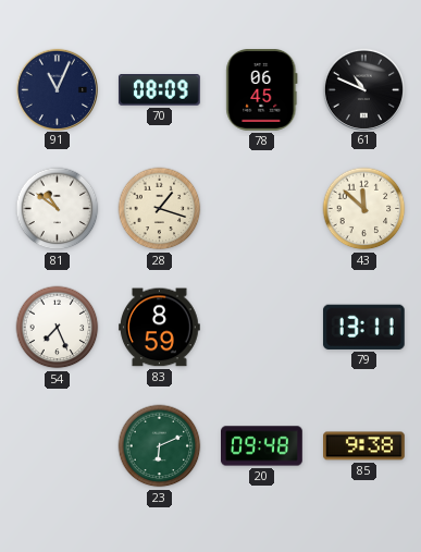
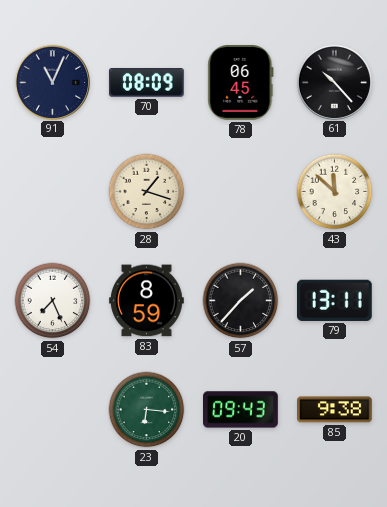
61: 10:49 -> 10:23
81: 10:51 -> none
57: none -> 1:37
23: 6:11 -> 6:16
20: 09:48 -> 09:43
